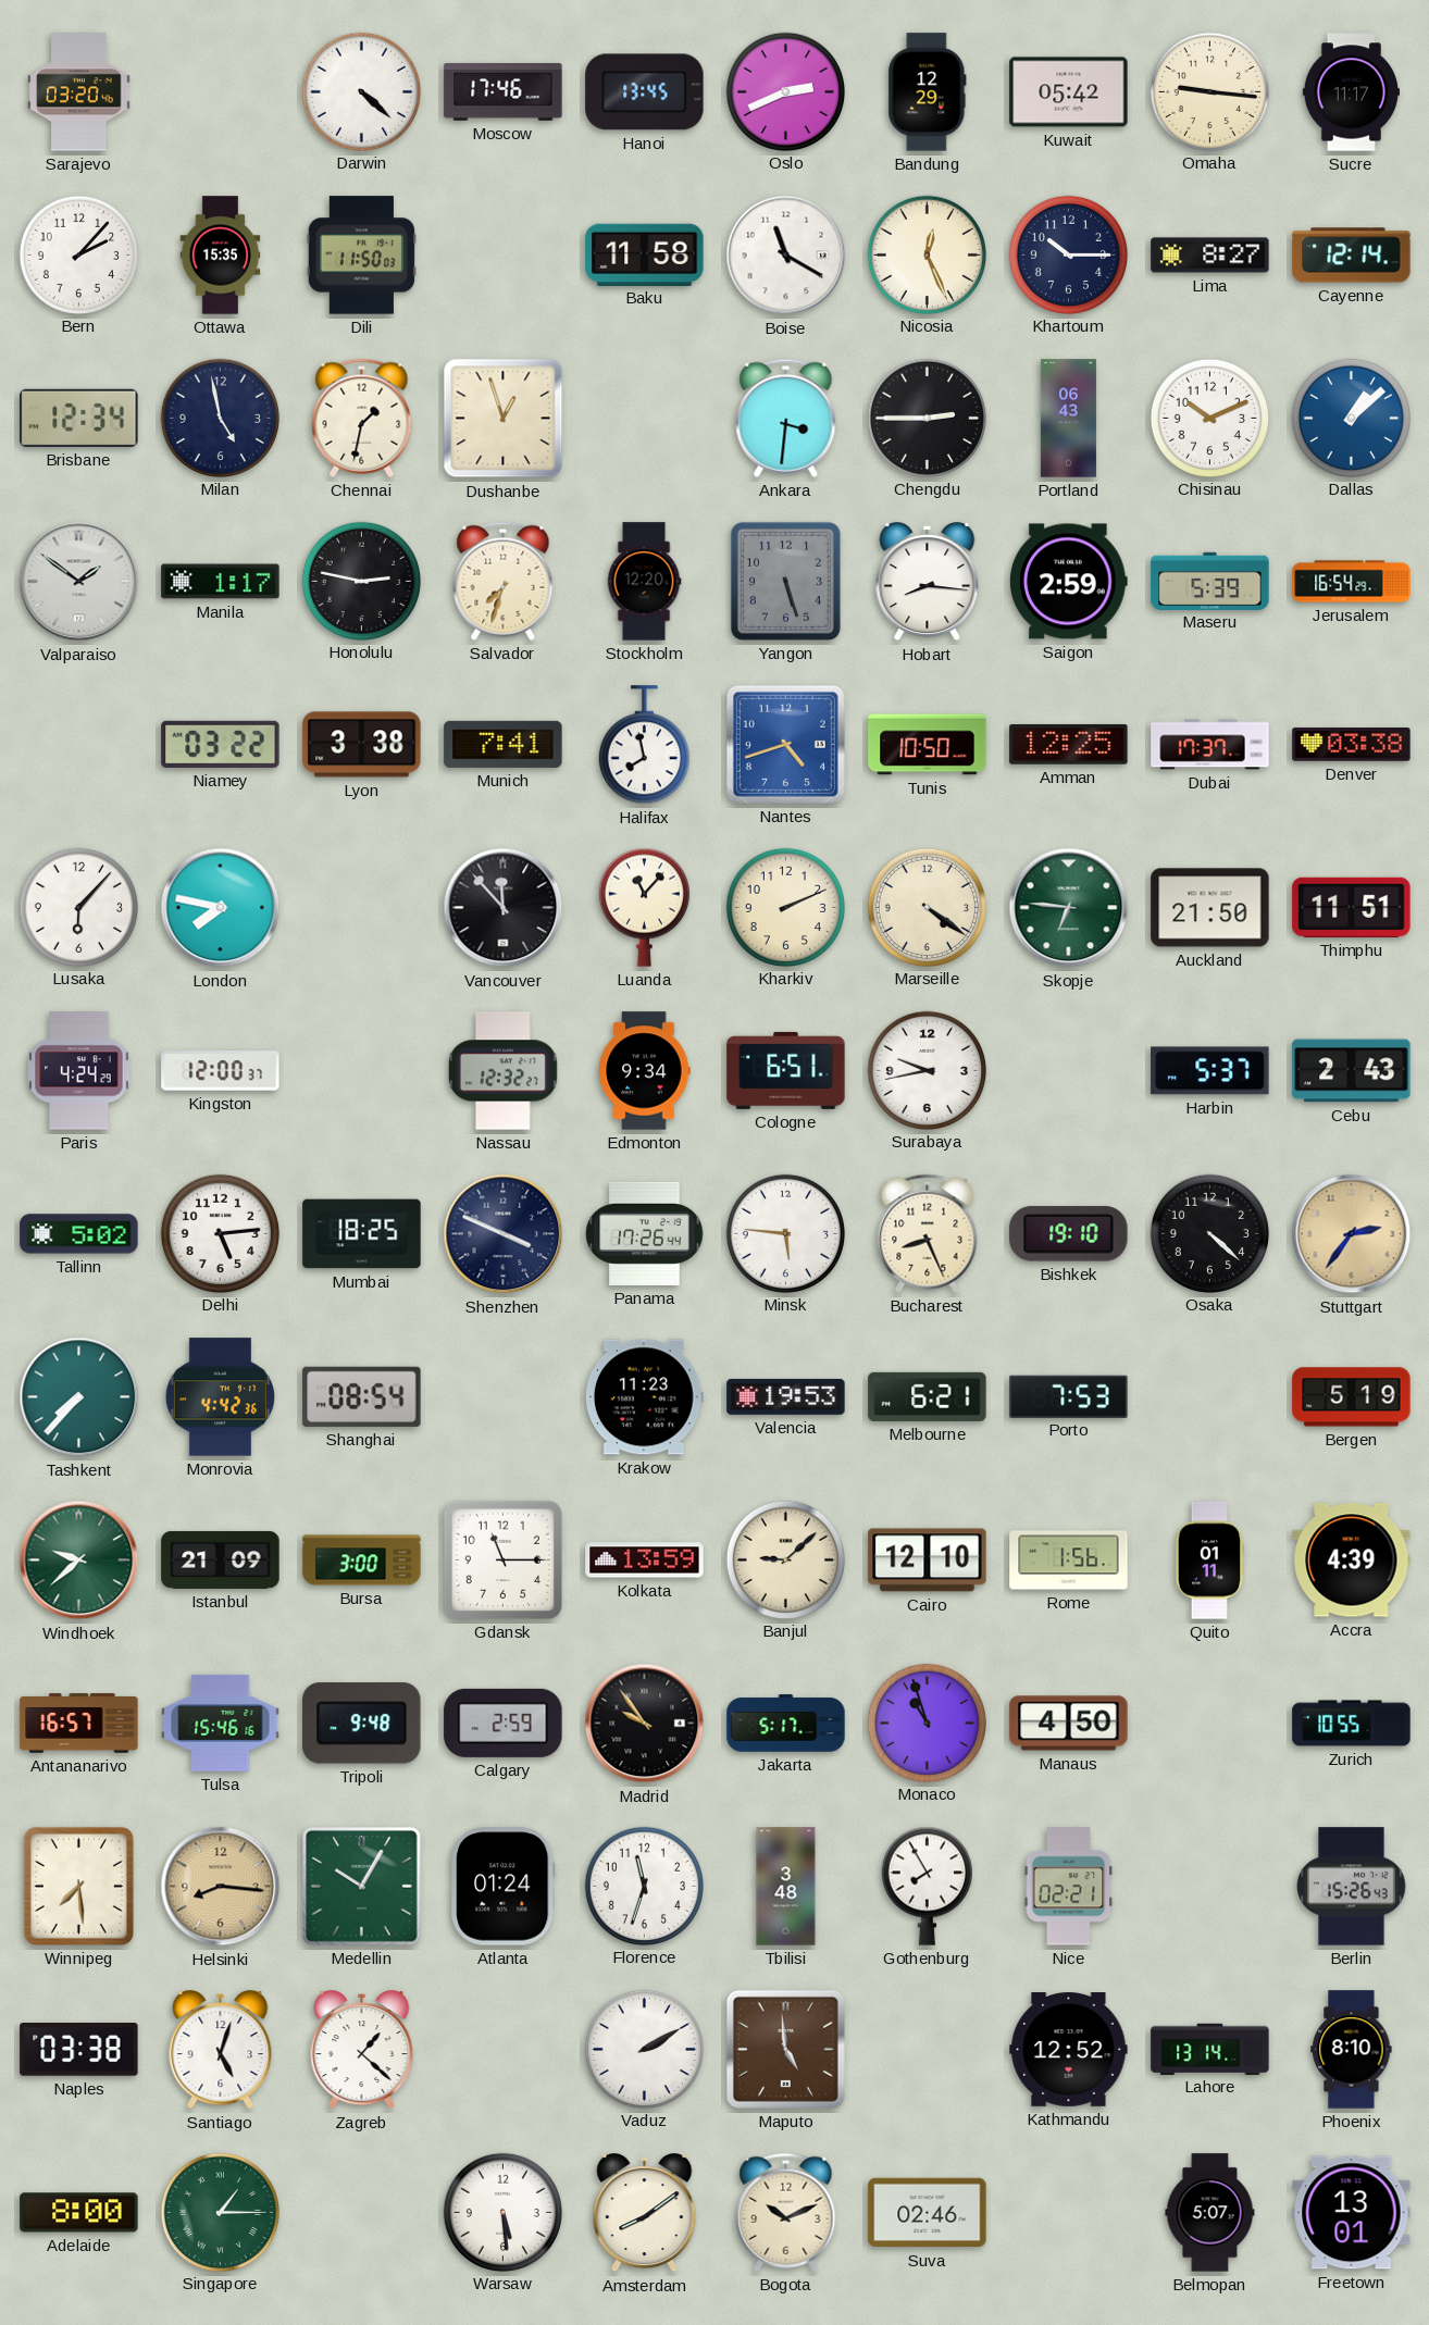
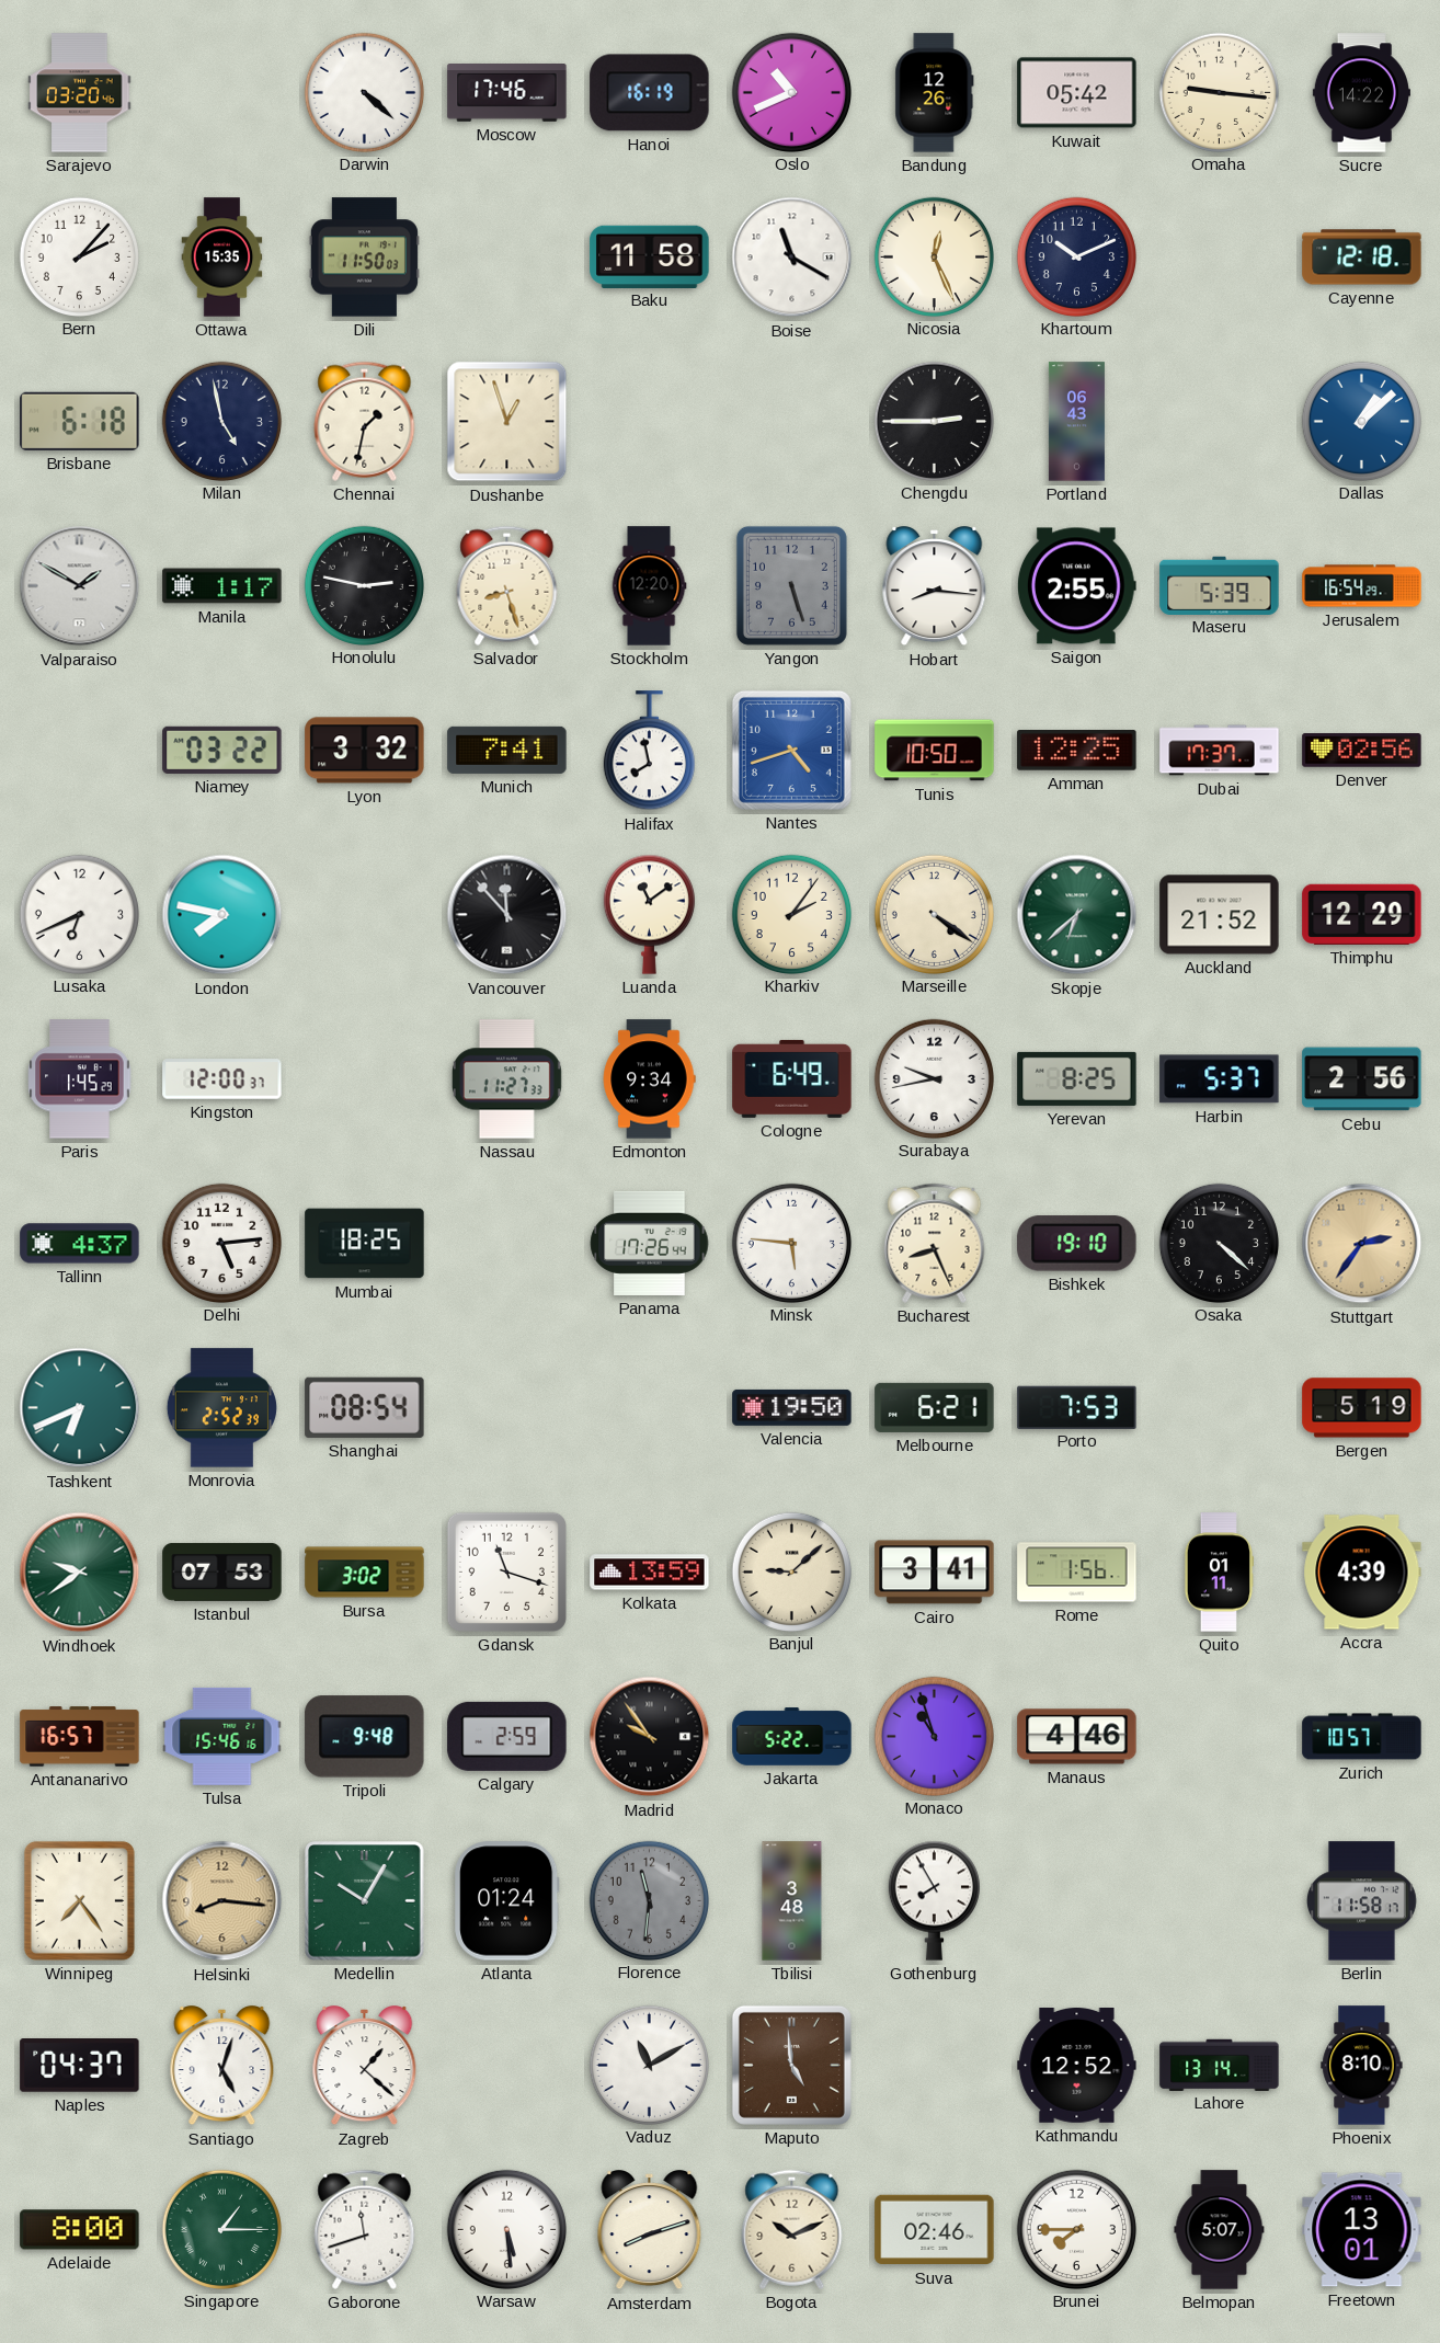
Hanoi: 13:45 -> 16:19
Oslo: 2:41 -> 10:41
Bandung: 12:29 -> 12:26
Sucre: 11:17 -> 14:22
Khartoum: 10:15 -> 10:11
Lima: 8:27 -> none
Cayenne: 12:14 -> 12:18
Brisbane: 12:34 -> 6:18
Ankara: 3:31 -> none
Chisinau: 10:11 -> none
Valparaiso: 1:51 -> 1:50
Salvador: 7:33 -> 8:27
Saigon: 2:59 -> 2:55
Lyon: 3:38 -> 3:32
Denver: 03:38 -> 02:56
Lusaka: 6:07 -> 6:41
Luanda: 11:07 -> 11:09
Kharkiv: 2:11 -> 2:06
Skopje: 6:46 -> 6:38
Auckland: 21:50 -> 21:52
Thimphu: 11:51 -> 12:29
Paris: 4:24 -> 1:45
Nassau: 12:32 -> 11:27
Cologne: 6:51 -> 6:49
Yerevan: none -> 8:25
Cebu: 2:43 -> 2:56
Tallinn: 5:02 -> 4:37
Shenzhen: 3:49 -> none
Tashkent: 7:37 -> 6:41
Monrovia: 4:42 -> 2:52
Krakow: 11:23 -> none
Valencia: 19:53 -> 19:50
Windhoek: 9:38 -> 9:39
Istanbul: 21:09 -> 07:53
Bursa: 3:00 -> 3:02
Gdansk: 11:15 -> 11:18
Cairo: 12:10 -> 3:41
Jakarta: 5:17 -> 5:22
Manaus: 4:50 -> 4:46
Zurich: 10:55 -> 10:57
Winnipeg: 7:29 -> 7:24
Florence: 11:33 -> 11:31
Florence dial: white -> grey
Nice: 02:21 -> none
Berlin: 15:26 -> 11:58
Naples: 03:38 -> 04:37
Vaduz: 2:10 -> 11:10
Gaborone: none -> 11:42
Amsterdam: 8:09 -> 8:12
Brunei: none -> 7:45
